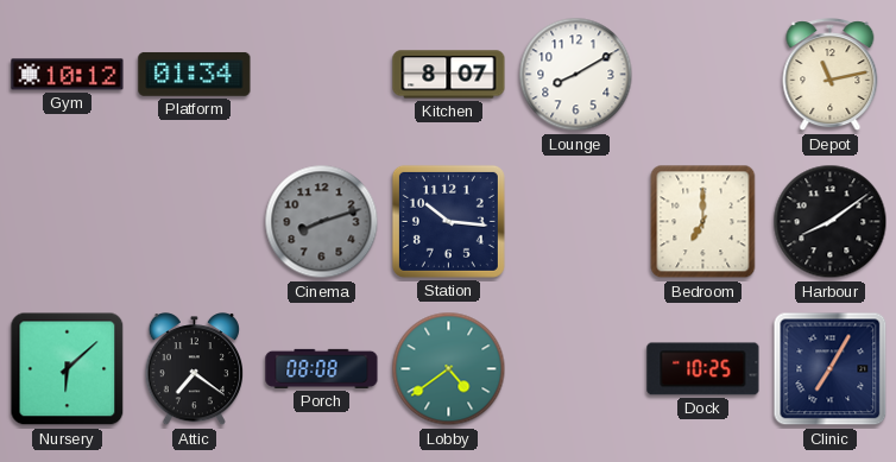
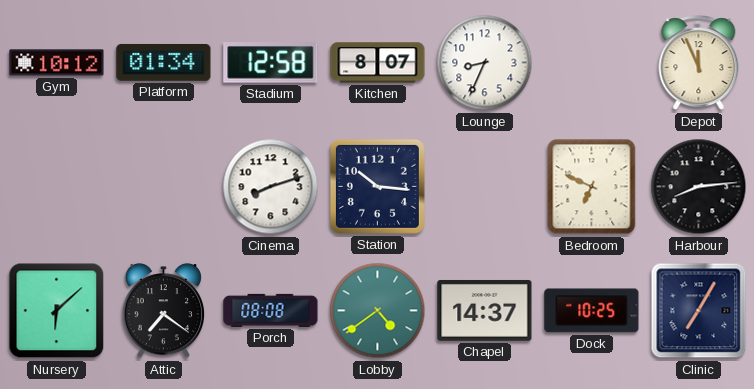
Stadium: none -> 12:58
Lounge: 8:10 -> 8:34
Depot: 11:13 -> 11:56
Cinema dial: grey -> white
Bedroom: 7:00 -> 6:49
Harbour: 8:09 -> 8:14
Chapel: none -> 14:37
